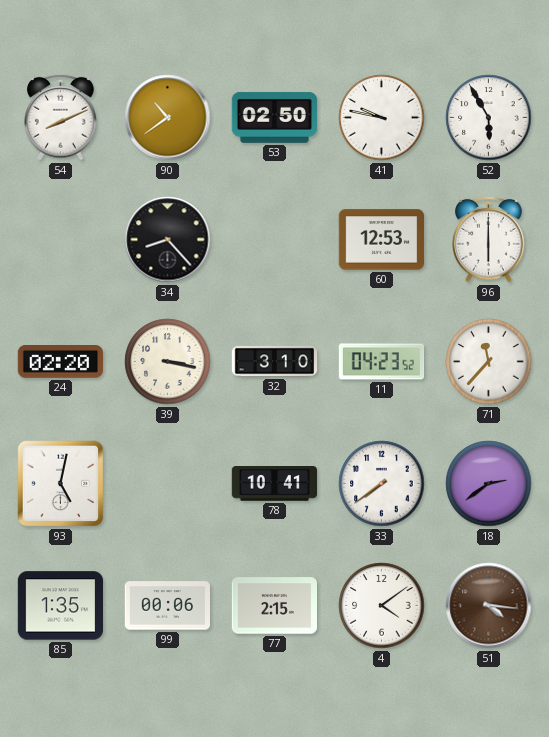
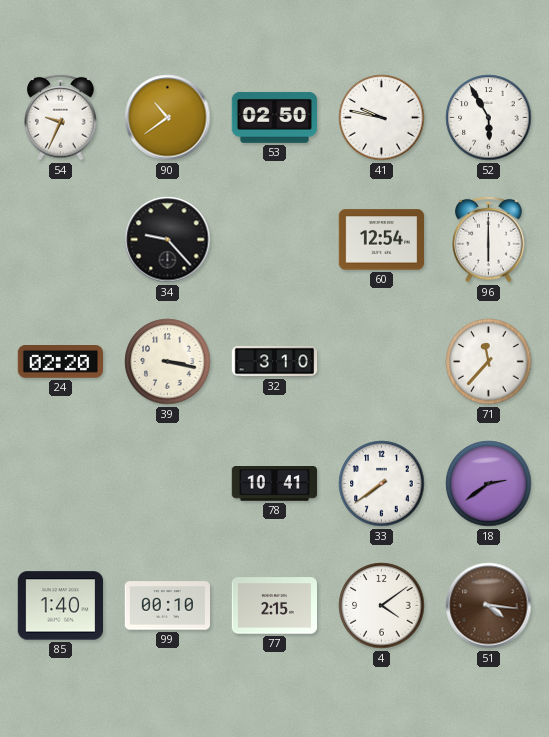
54: 8:11 -> 9:34
34: 8:23 -> 9:23
60: 12:53 -> 12:54
11: 04:23 -> none
93: 5:02 -> none
85: 1:35 -> 1:40
99: 00:06 -> 00:10
